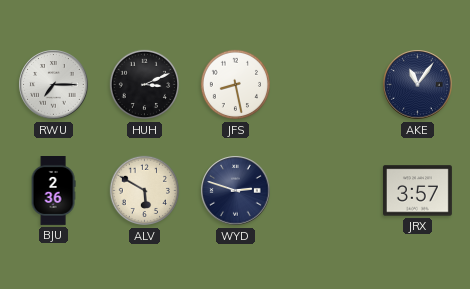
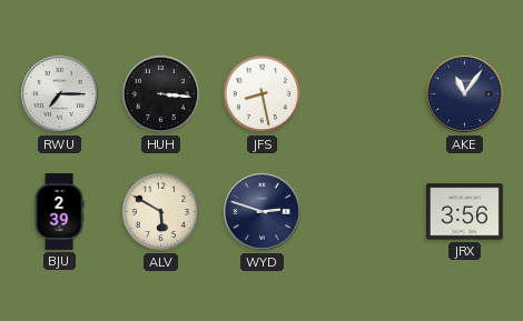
HUH: 3:11 -> 3:16
BJU: 2:36 -> 2:39
JRX: 3:57 -> 3:56
